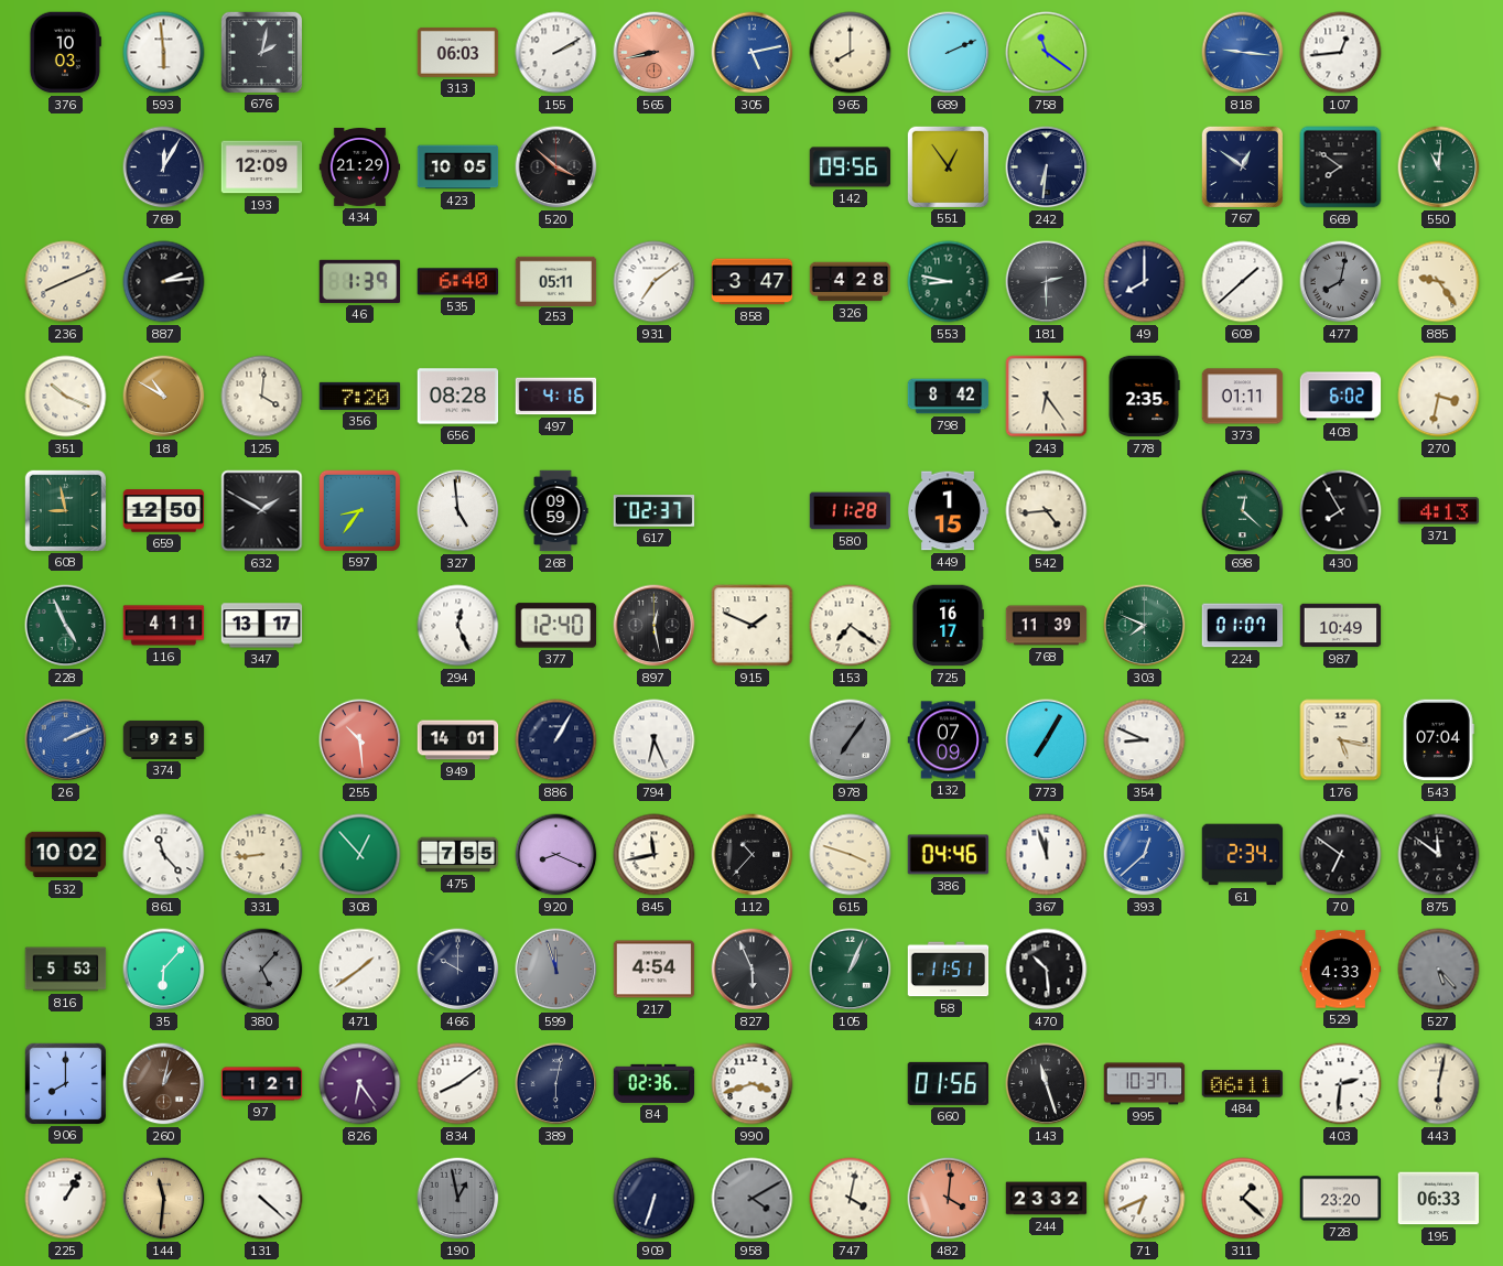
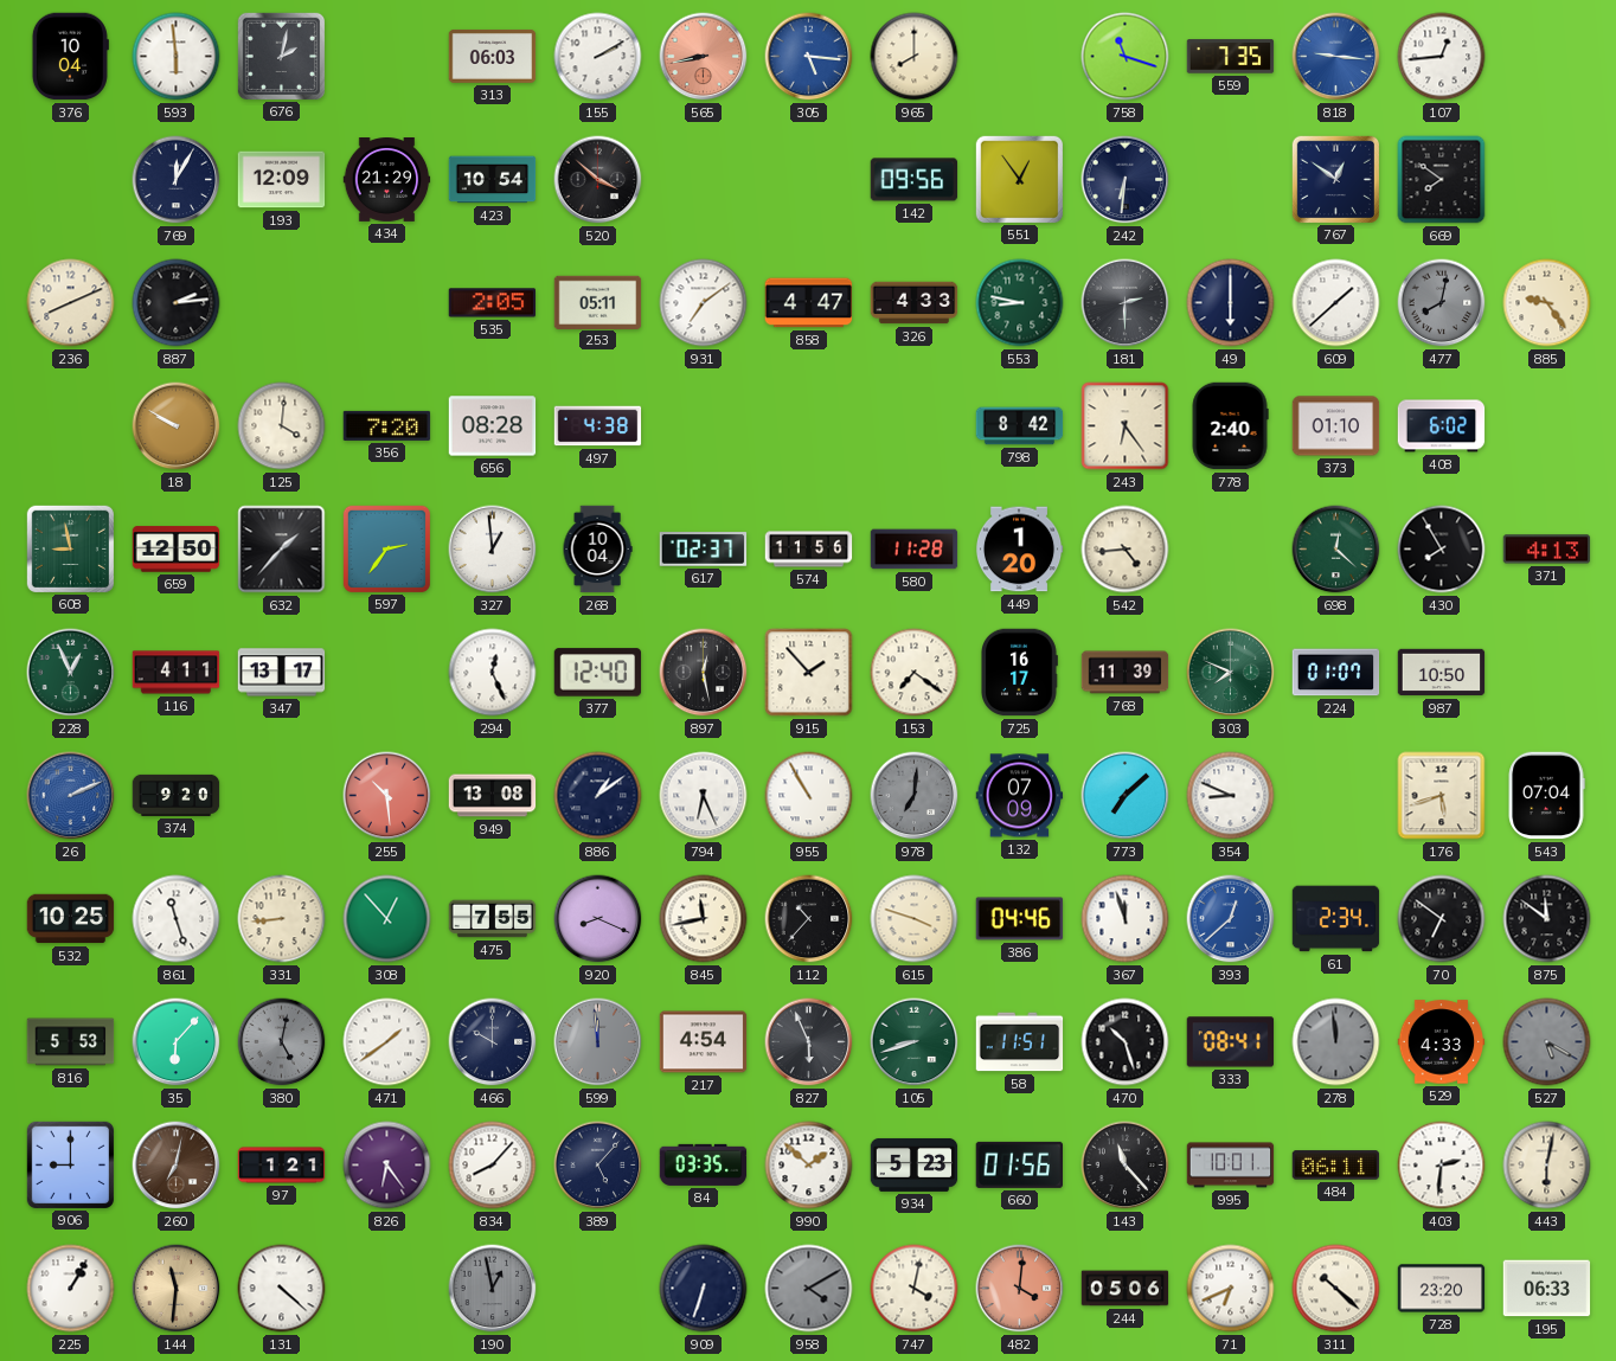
376: 10:03 -> 10:04
305: 5:13 -> 5:16
689: 2:11 -> none
758: 11:21 -> 11:18
559: none -> 7:35
423: 10:05 -> 10:54
550: 11:01 -> none
46: 1:39 -> none
535: 6:40 -> 2:05
858: 3:47 -> 4:47
326: 4:28 -> 4:33
49: 8:00 -> 6:00
351: 10:19 -> none
18: 10:50 -> 9:50
497: 4:16 -> 4:38
778: 2:35 -> 2:40
373: 01:11 -> 01:10
270: 3:32 -> none
632: 1:50 -> 1:37
597: 8:36 -> 2:36
327: 4:59 -> 12:59
268: 09:59 -> 10:04
574: none -> 11:56
449: 1:15 -> 1:20
228: 4:56 -> 12:56
915: 1:49 -> 1:53
987: 10:49 -> 10:50
374: 9:25 -> 9:20
949: 14:01 -> 13:08
886: 1:05 -> 1:09
955: none -> 10:55
978: 7:06 -> 7:01
773: 7:05 -> 7:08
176: 5:17 -> 5:42
532: 10:02 -> 10:25
861: 11:23 -> 11:27
380: 5:07 -> 5:02
599: 11:57 -> 11:59
105: 1:04 -> 8:42
470: 10:29 -> 10:27
333: none -> 08:41
278: none -> 11:59
527: 5:23 -> 5:20
906: 8:00 -> 9:00
260: 1:02 -> 7:02
834: 8:09 -> 8:07
389: 6:02 -> 5:07
84: 02:36 -> 03:35
990: 3:42 -> 1:52
934: none -> 5:23
143: 11:27 -> 11:23
995: 10:37 -> 10:01
244: 23:32 -> 05:06
311: 1:22 -> 10:22
